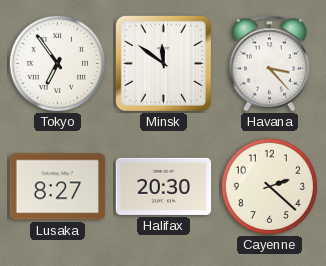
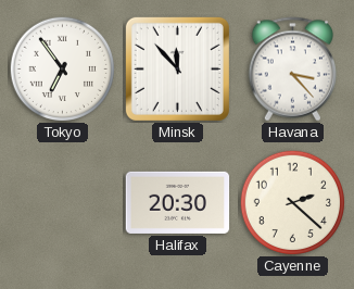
Minsk: 11:51 -> 11:53
Lusaka: 8:27 -> none
